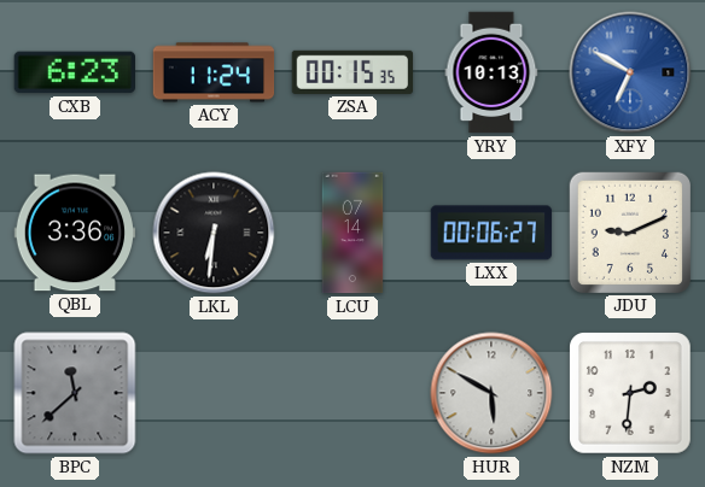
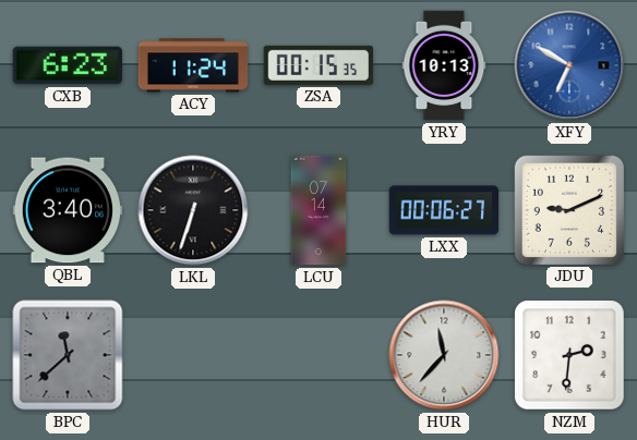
QBL: 3:36 -> 3:40
LKL: 6:31 -> 6:33
HUR: 5:50 -> 11:37
